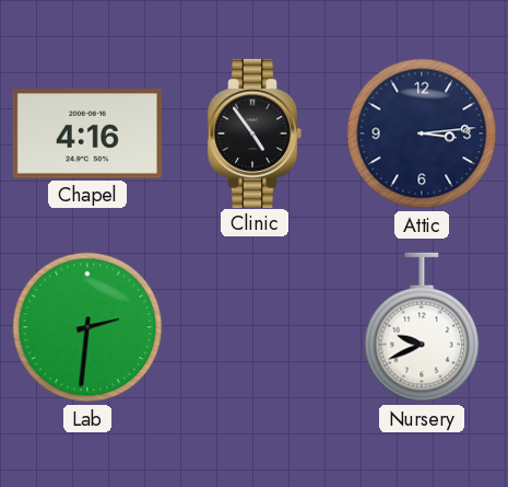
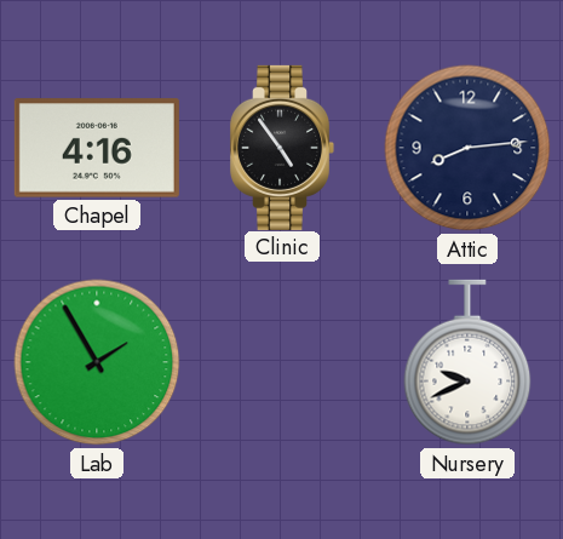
Attic: 3:14 -> 8:14
Lab: 2:31 -> 1:55
